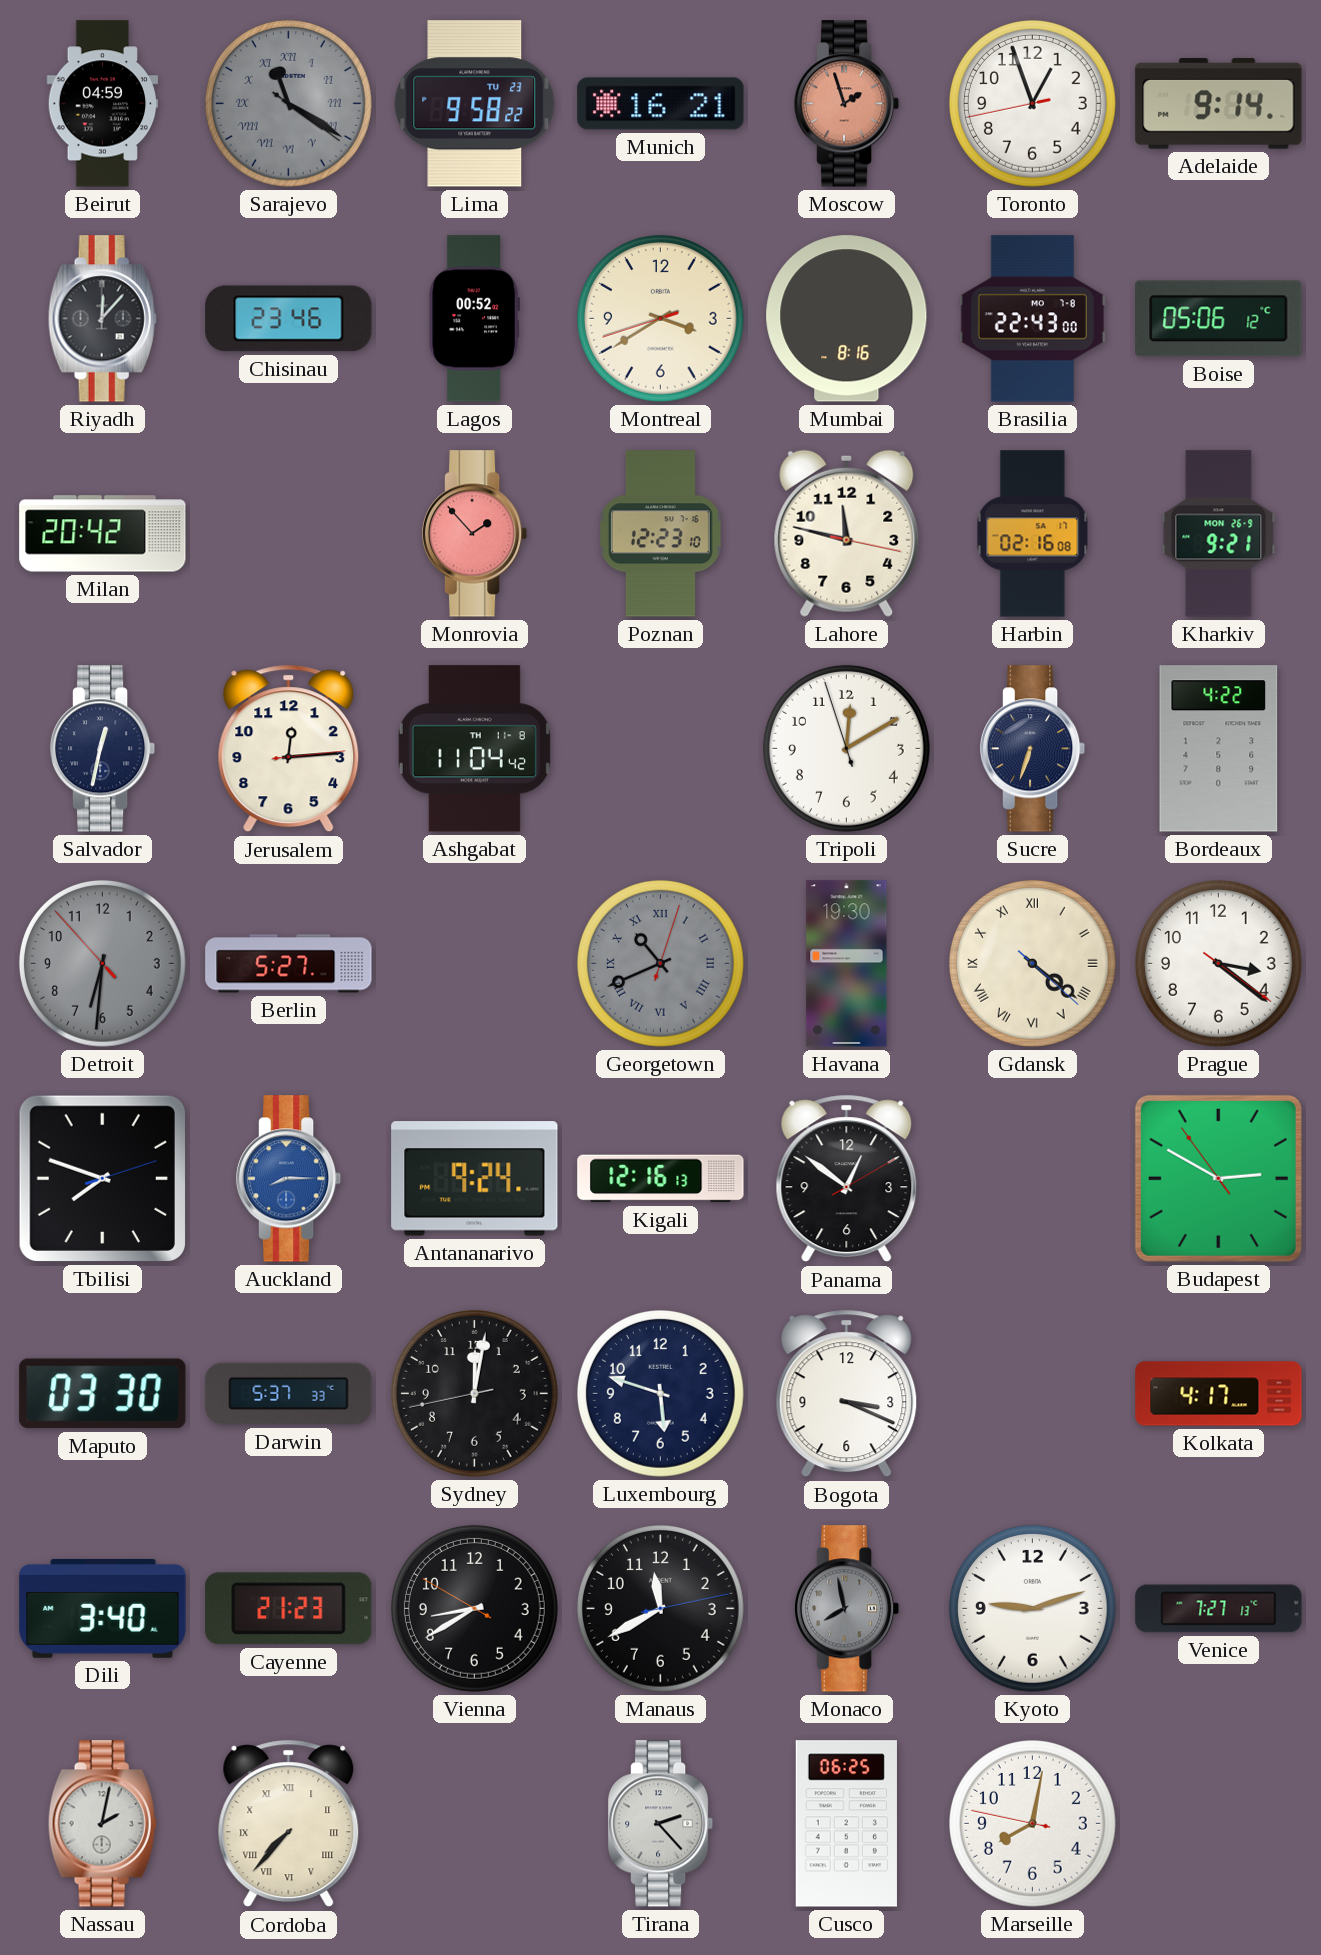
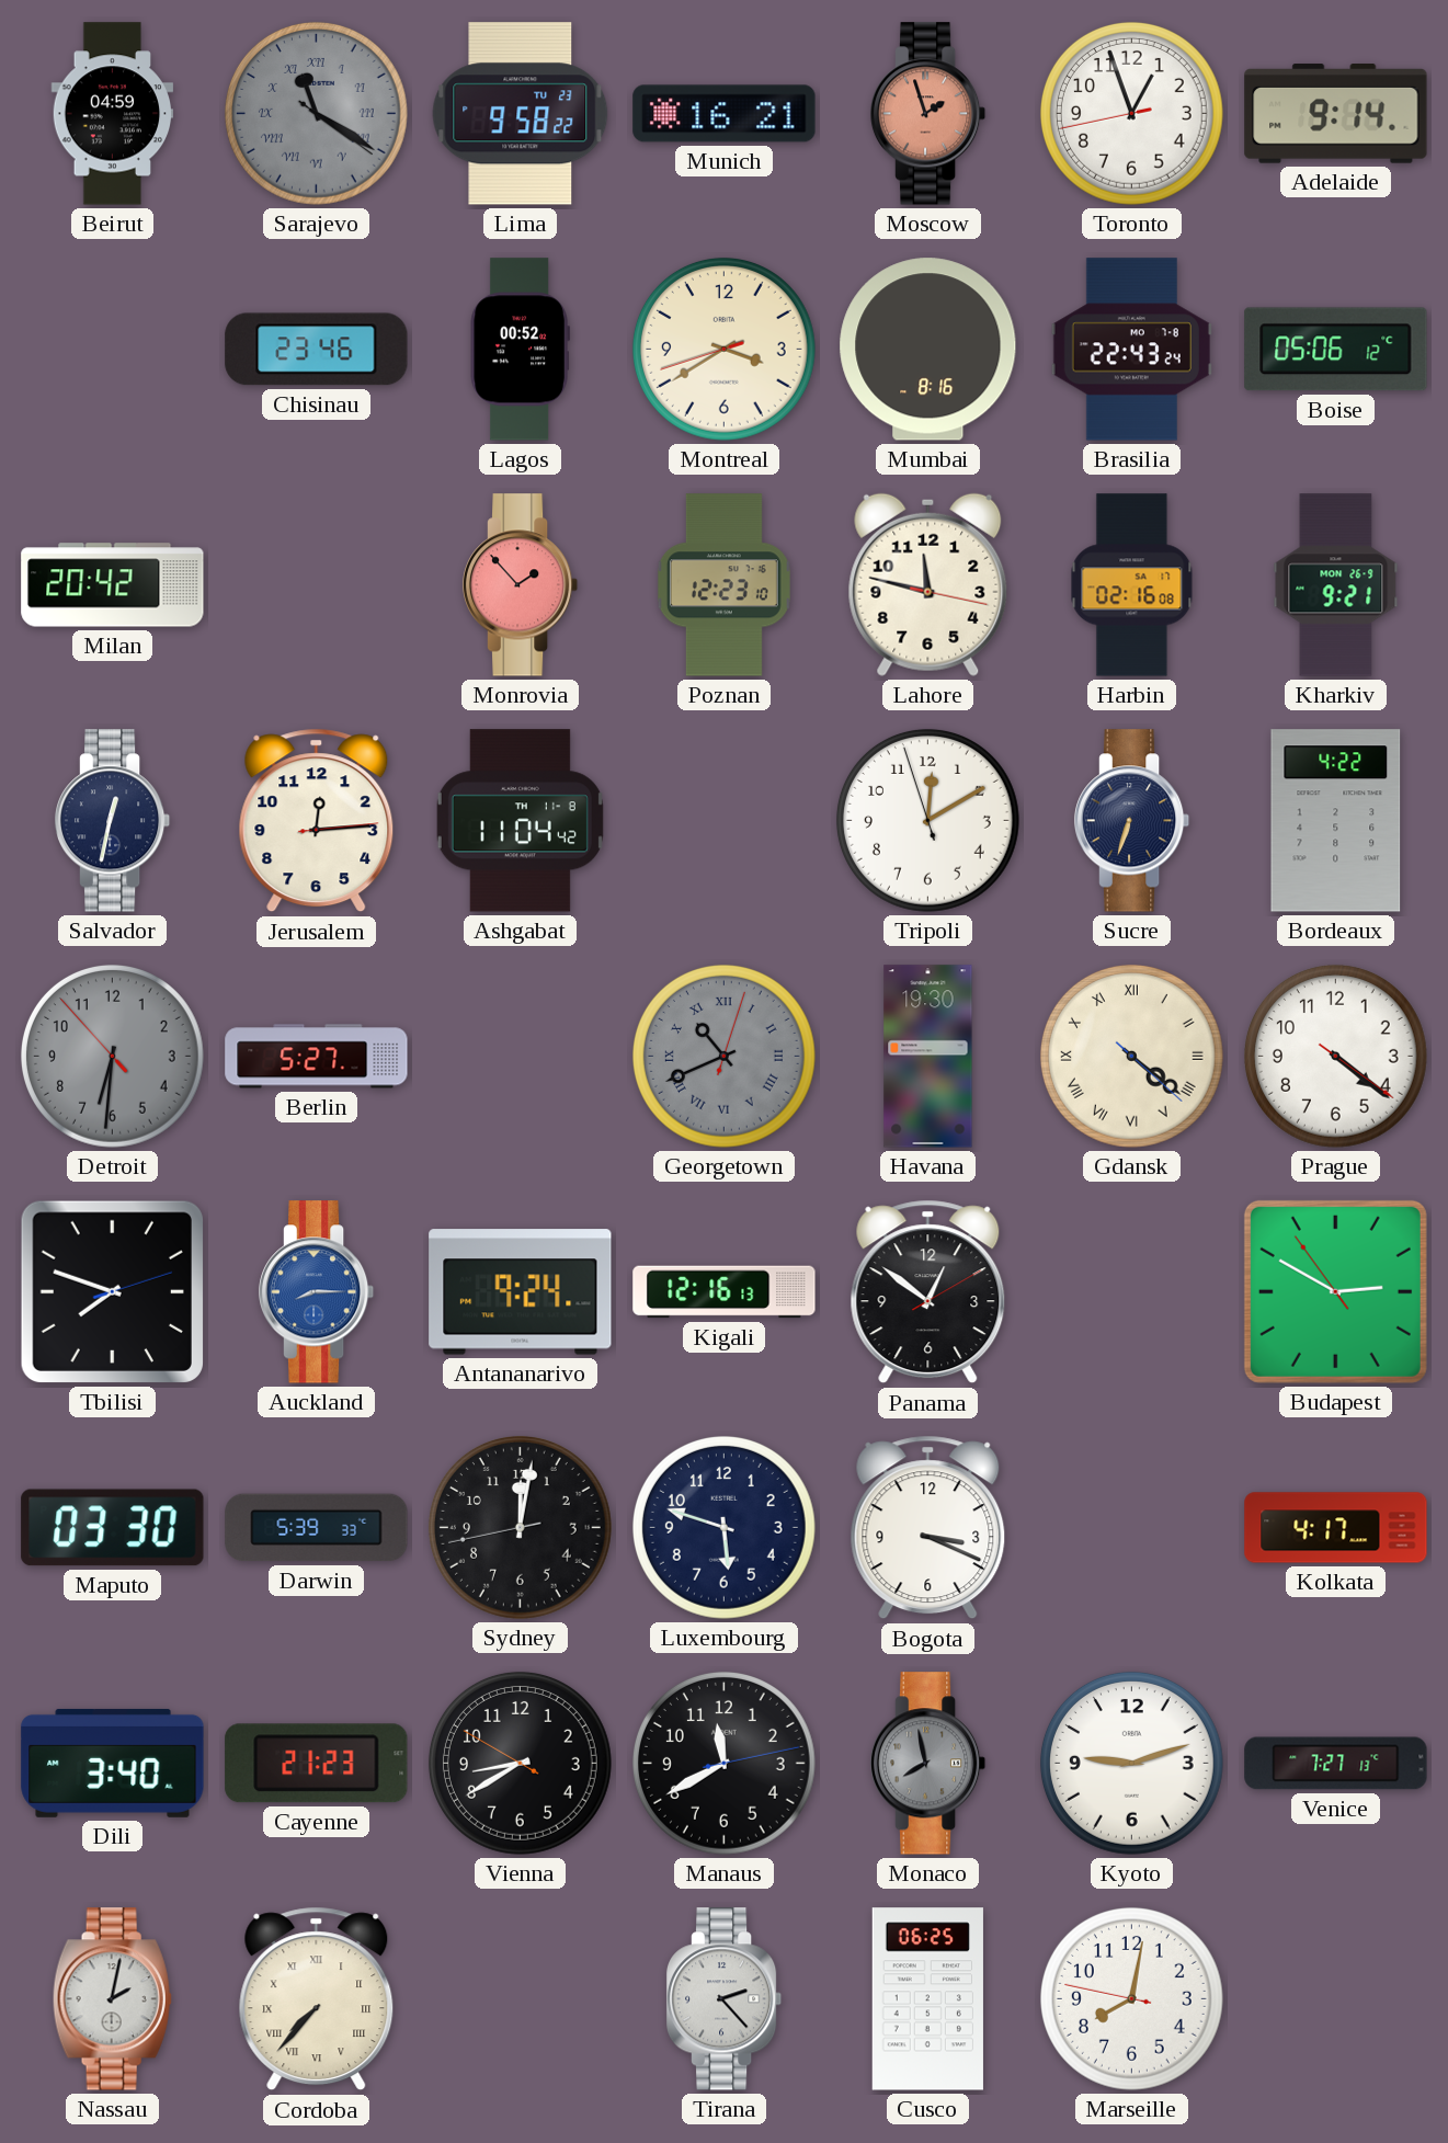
Riyadh: 12:07 -> none
Brasilia: 22:43:00 -> 22:43:24
Prague: 3:21 -> 4:21
Darwin: 5:37 -> 5:39
